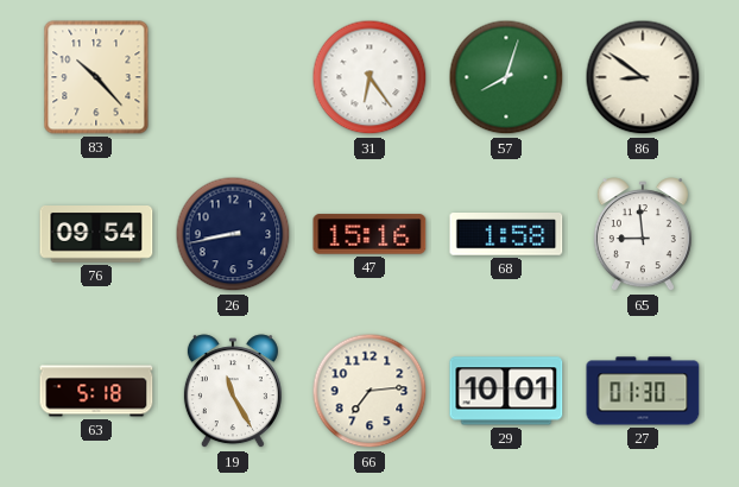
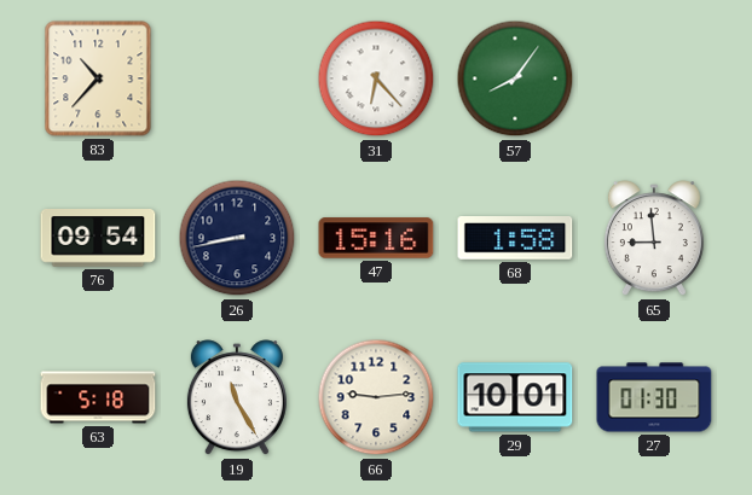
83: 10:23 -> 10:37
31: 6:24 -> 6:23
57: 8:03 -> 8:06
86: 8:51 -> none
66: 7:14 -> 9:14
